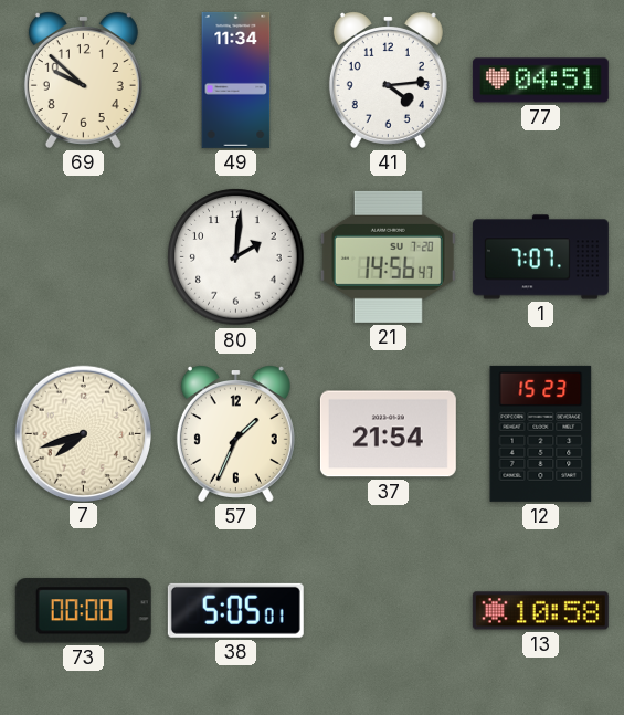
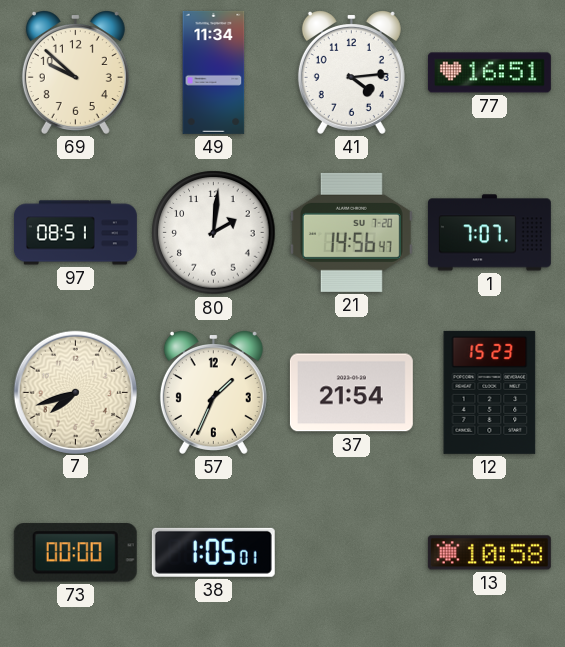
77: 04:51 -> 16:51
97: none -> 08:51
38: 5:05 -> 1:05
